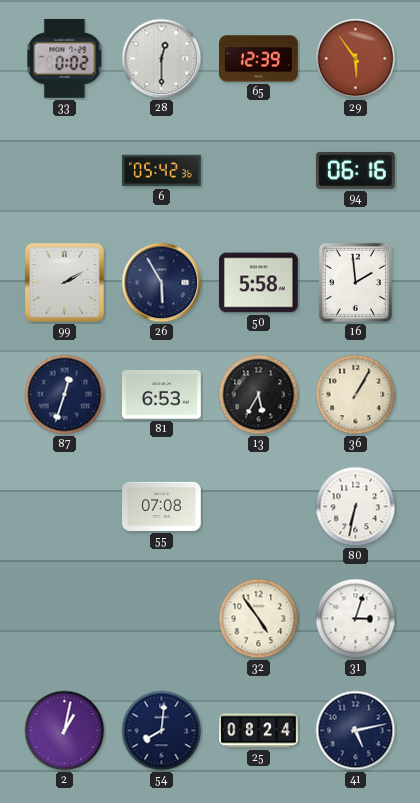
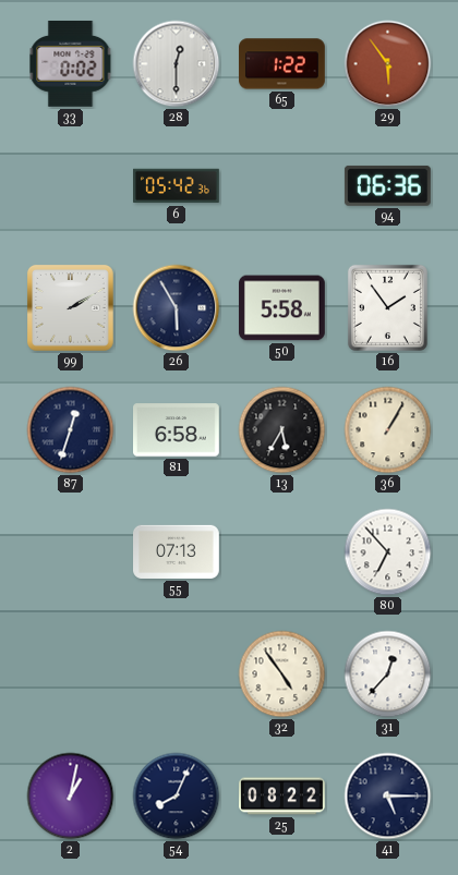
65: 12:39 -> 1:22
94: 06:16 -> 06:36
16: 1:59 -> 1:54
81: 6:53 -> 6:58
55: 07:08 -> 07:13
80: 6:32 -> 6:53
31: 3:03 -> 12:37
54: 8:01 -> 8:04
25: 08:24 -> 08:22
41: 5:13 -> 5:15
